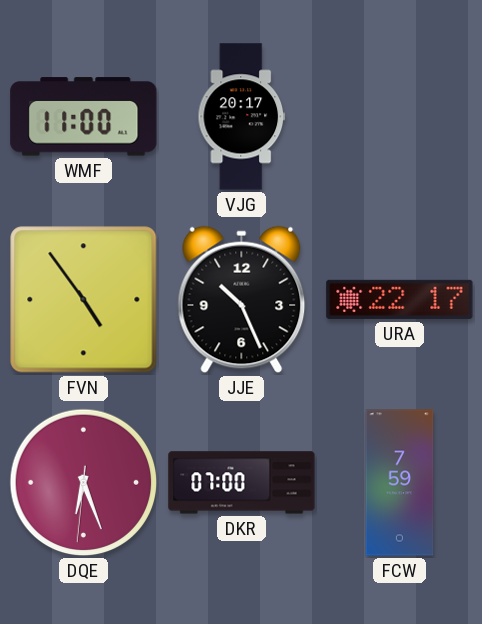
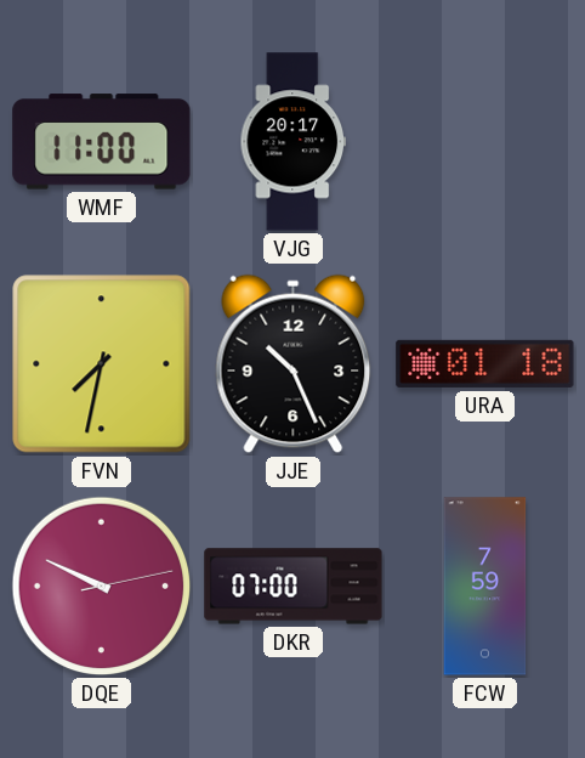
FVN: 4:54 -> 7:32
URA: 22:17 -> 01:18
DQE: 6:26 -> 9:49
